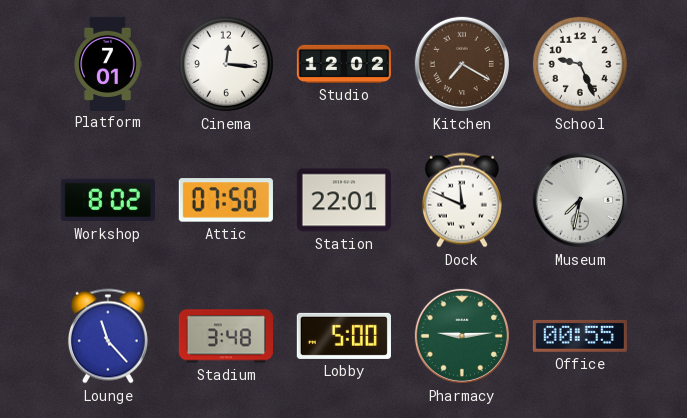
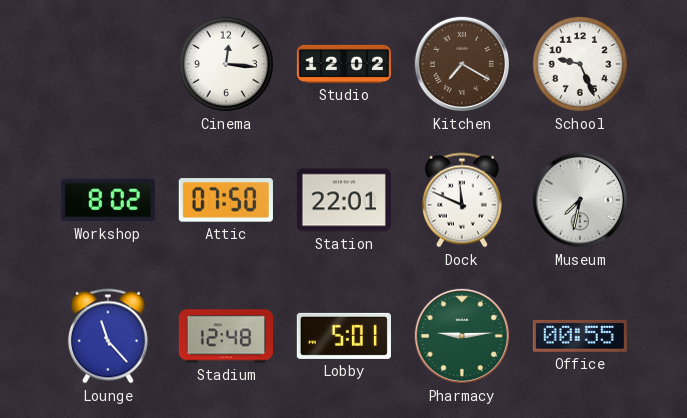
Platform: 7:01 -> none
Stadium: 3:48 -> 12:48
Lobby: 5:00 -> 5:01
